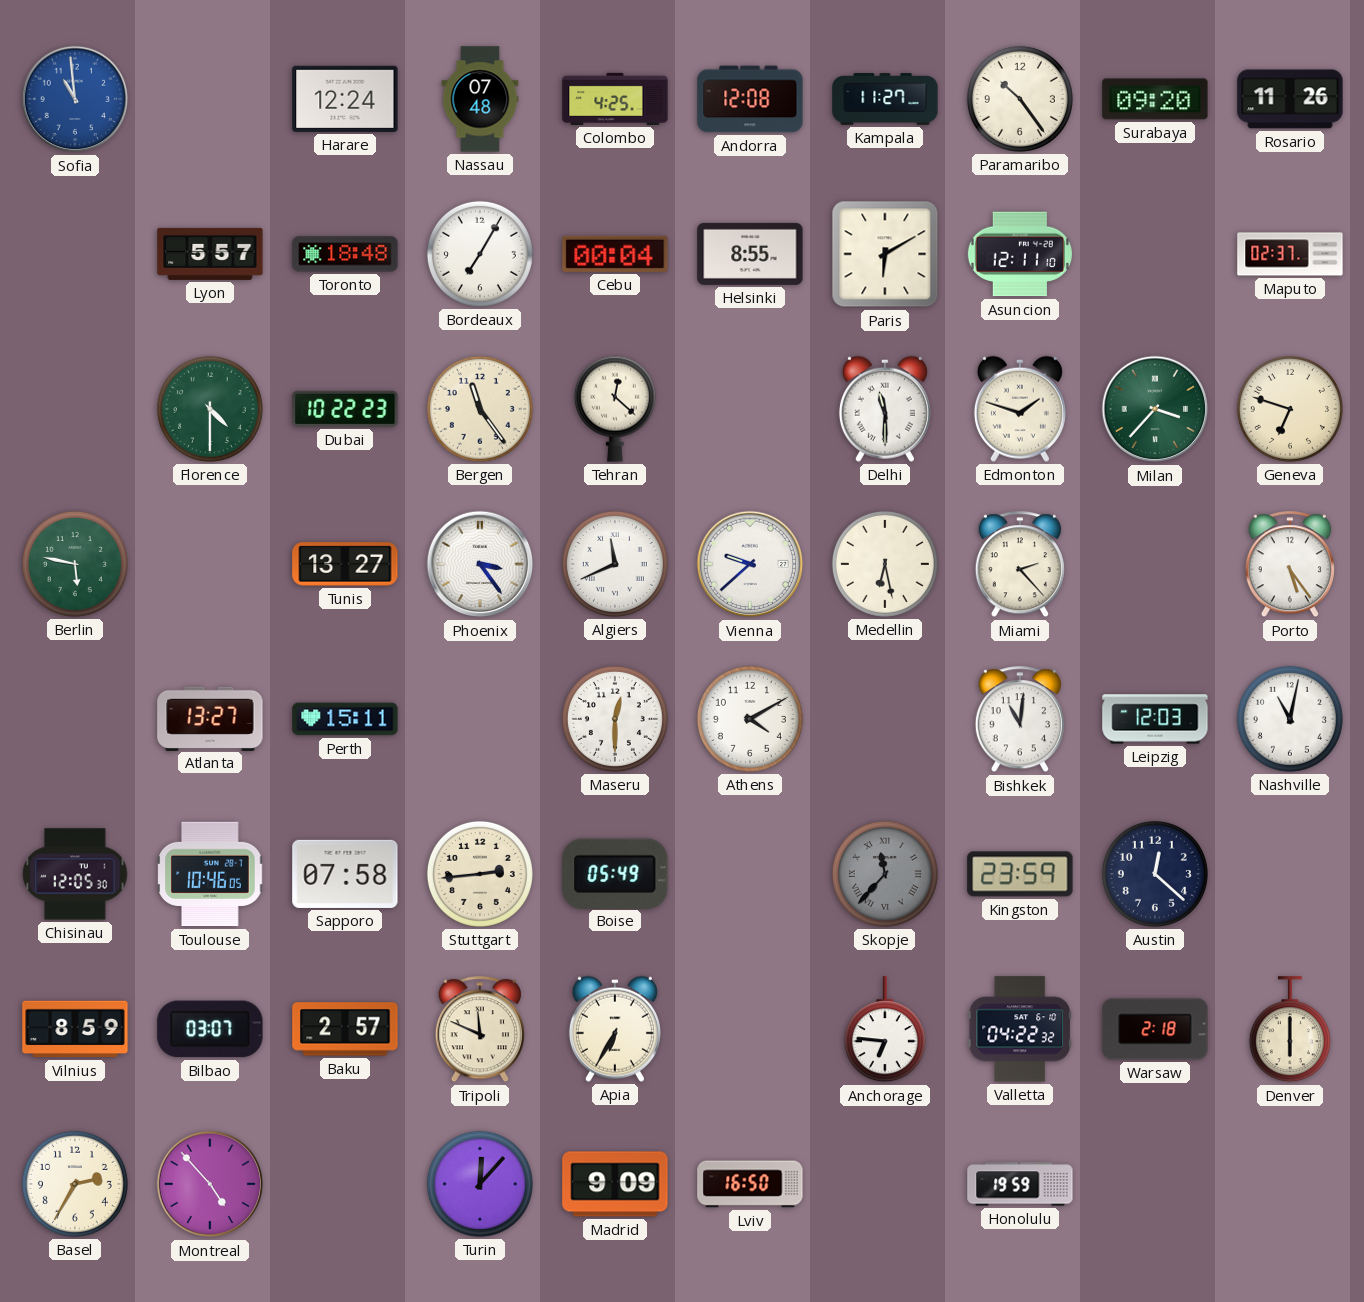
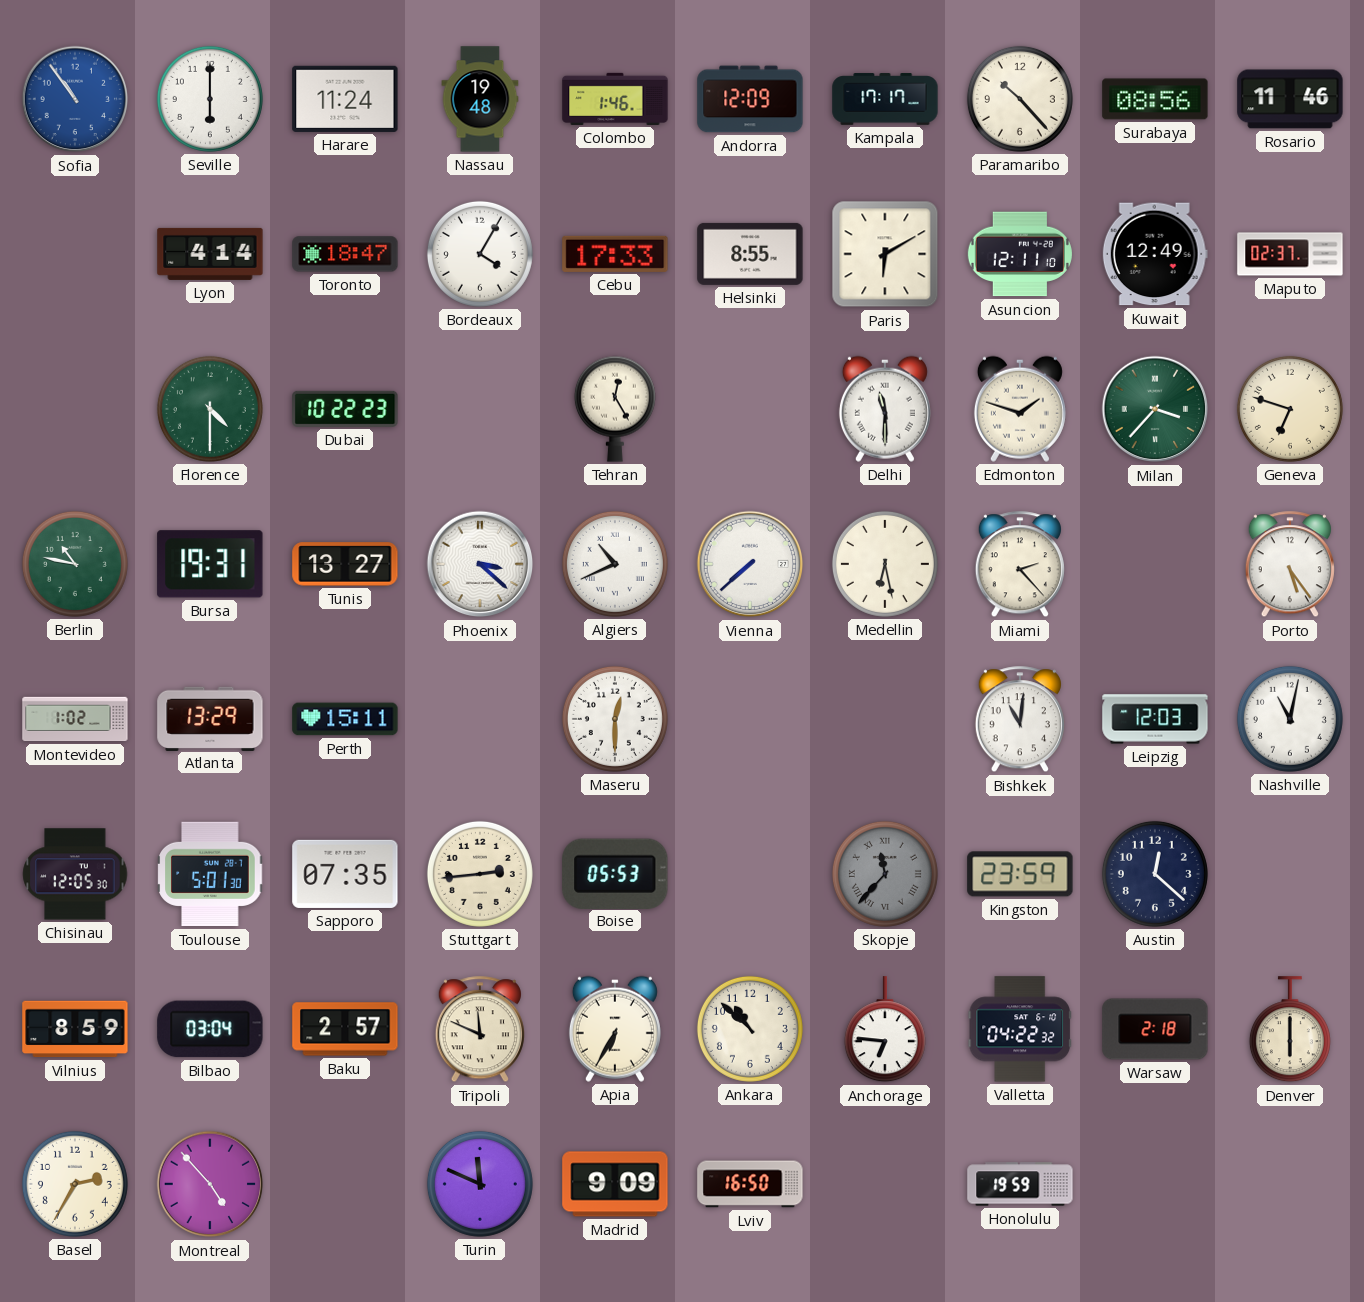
Sofia: 10:59 -> 10:54
Seville: none -> 6:00
Harare: 12:24 -> 11:24
Nassau: 07:48 -> 19:48
Colombo: 4:25 -> 1:46
Andorra: 12:08 -> 12:09
Kampala: 11:27 -> 17:17
Paramaribo: 10:24 -> 10:23
Surabaya: 09:20 -> 08:56
Rosario: 11:26 -> 11:46
Lyon: 5:57 -> 4:14
Toronto: 18:48 -> 18:47
Bordeaux: 7:05 -> 4:05
Cebu: 00:04 -> 17:33
Kuwait: none -> 12:49
Bergen: 11:24 -> none
Tehran: 12:22 -> 12:25
Berlin: 5:47 -> 10:47
Bursa: none -> 19:31
Phoenix: 3:24 -> 3:22
Algiers: 11:41 -> 10:41
Vienna: 9:38 -> 7:38
Montevideo: none -> 1:02
Atlanta: 13:27 -> 13:29
Athens: 4:10 -> none
Toulouse: 10:46 -> 5:01
Sapporo: 07:58 -> 07:35
Boise: 05:49 -> 05:53
Bilbao: 03:07 -> 03:04
Ankara: none -> 10:52
Turin: 12:07 -> 11:49
